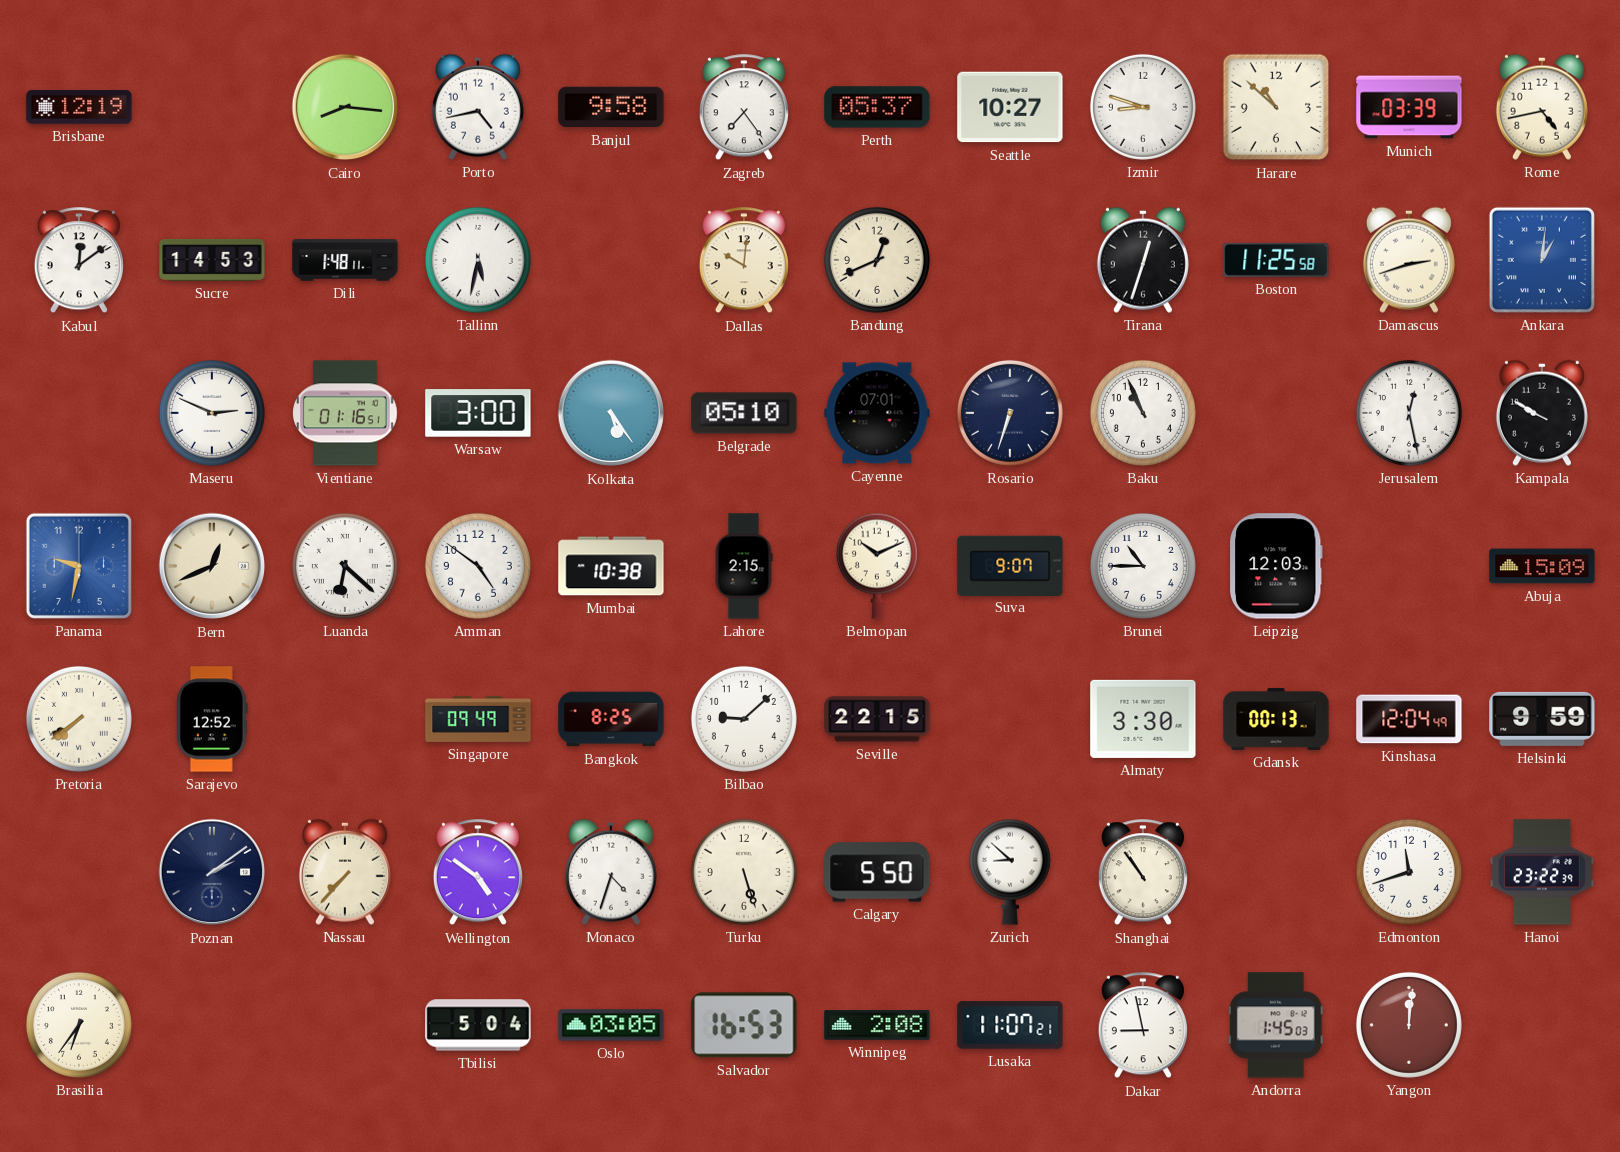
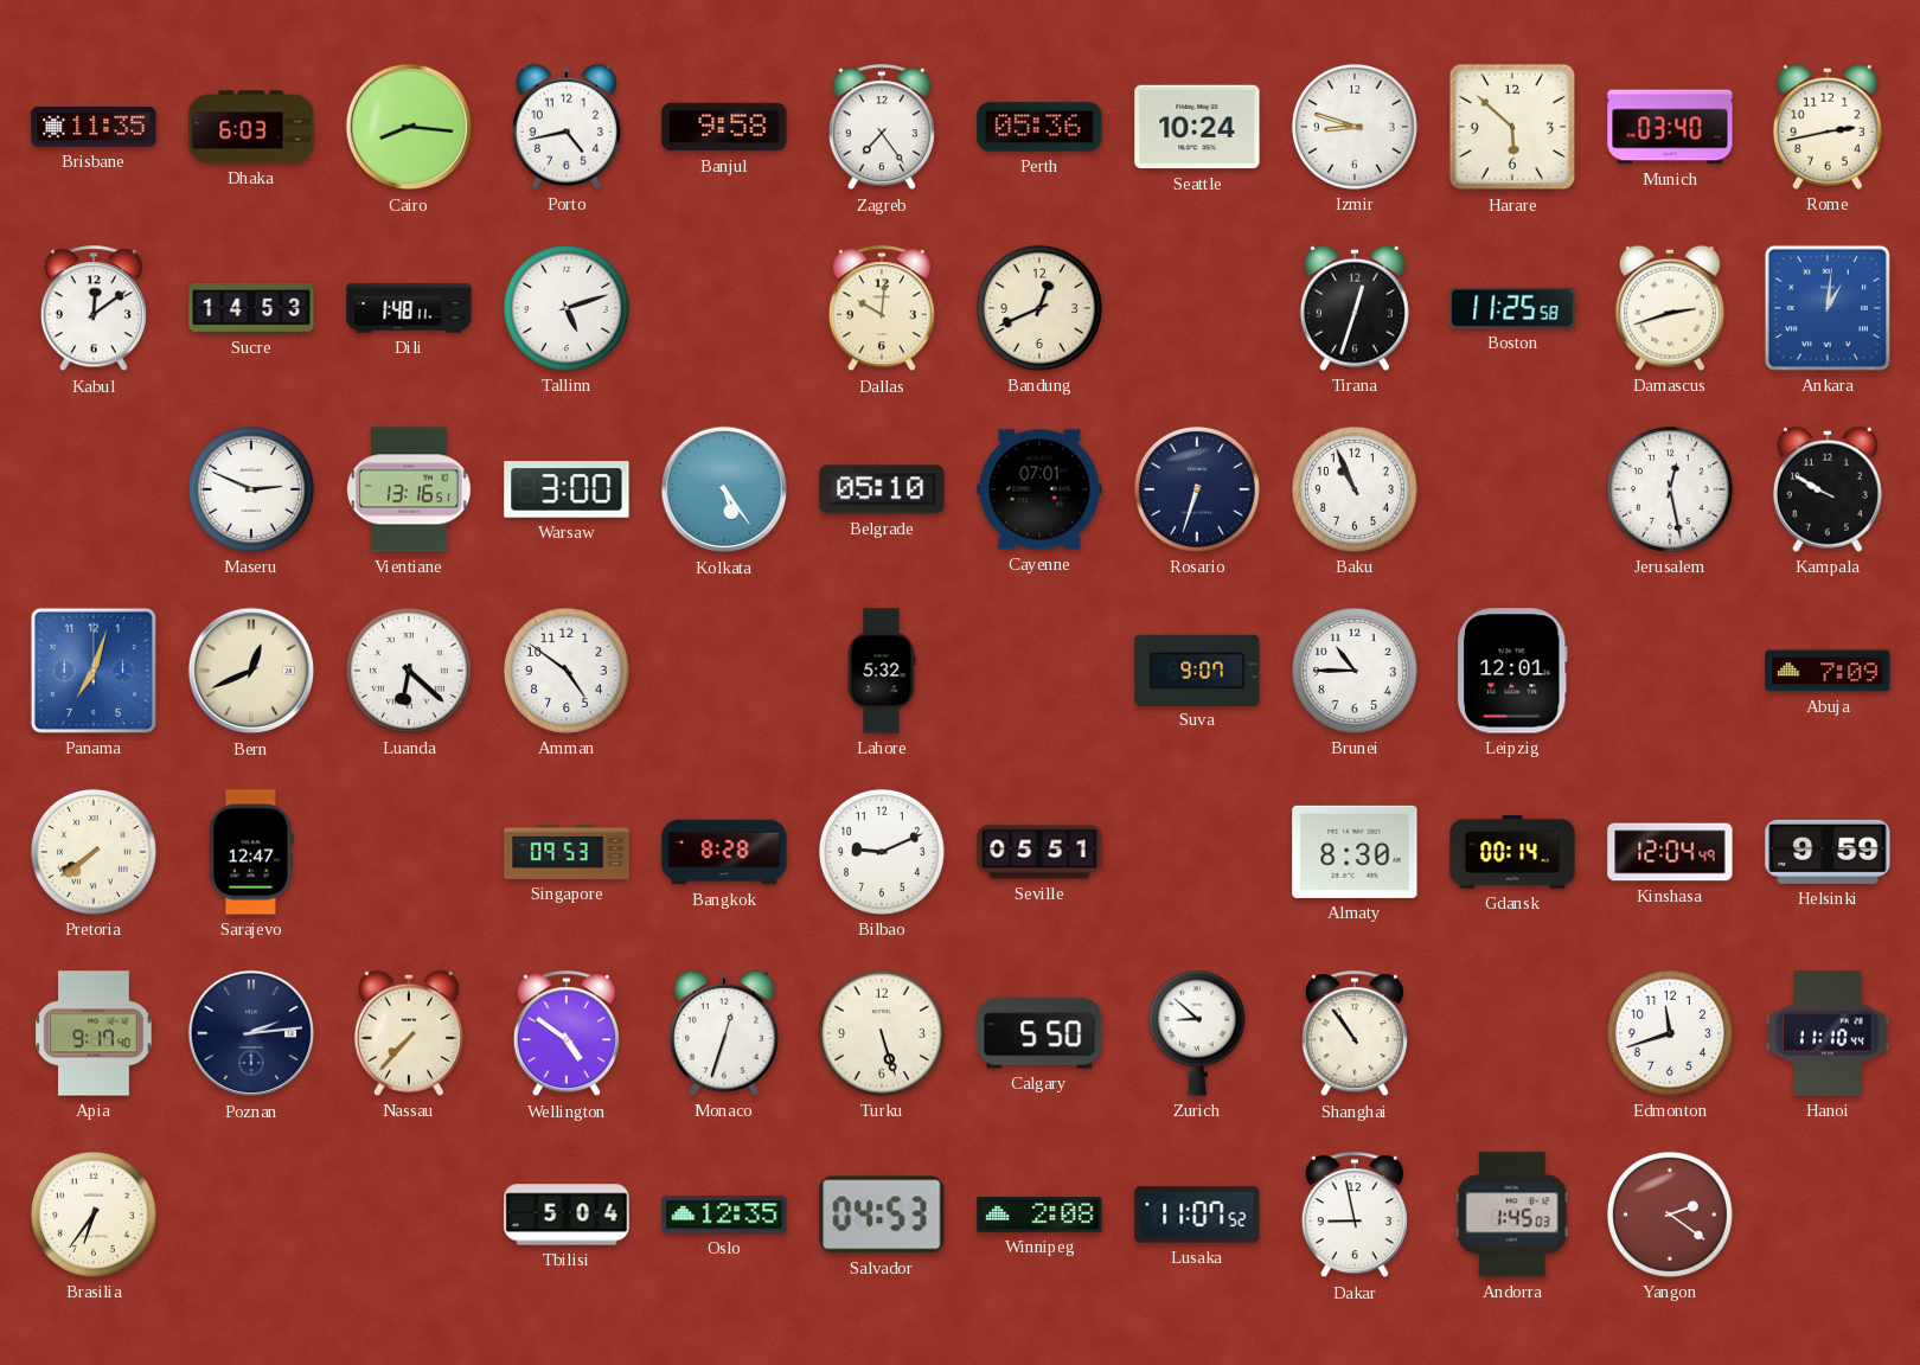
Brisbane: 12:19 -> 11:35
Dhaka: none -> 6:03
Perth: 05:37 -> 05:36
Seattle: 10:27 -> 10:24
Harare: 10:52 -> 5:52
Munich: 03:39 -> 03:40
Rome: 4:43 -> 2:43
Tallinn: 5:32 -> 5:12
Vientiane: 01:16 -> 13:16
Panama: 9:32 -> 7:03
Mumbai: 10:38 -> none
Lahore: 2:15 -> 5:32
Belmopan: 10:11 -> none
Leipzig: 12:03 -> 12:01
Abuja: 15:09 -> 7:09
Sarajevo: 12:52 -> 12:47
Singapore: 09:49 -> 09:53
Bangkok: 8:25 -> 8:28
Bilbao: 9:08 -> 9:11
Seville: 22:15 -> 05:51
Almaty: 3:30 -> 8:30
Gdansk: 00:13 -> 00:14
Apia: none -> 9:17
Poznan: 2:09 -> 2:14
Monaco: 4:33 -> 12:33
Hanoi: 23:22 -> 11:10
Oslo: 03:05 -> 12:35
Salvador: 16:53 -> 04:53
Lusaka: 11:07:21 -> 11:07:52
Yangon: 12:01 -> 2:21
